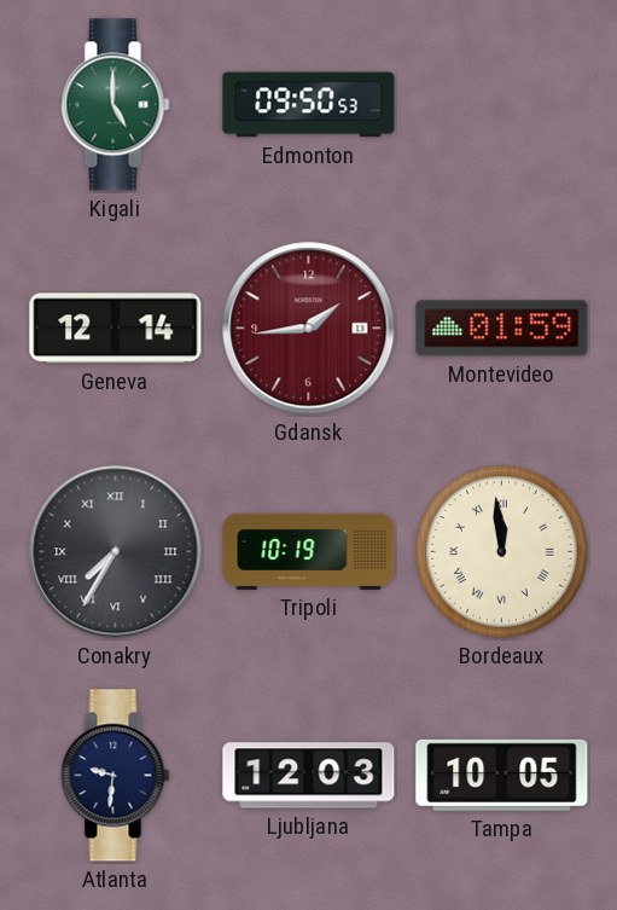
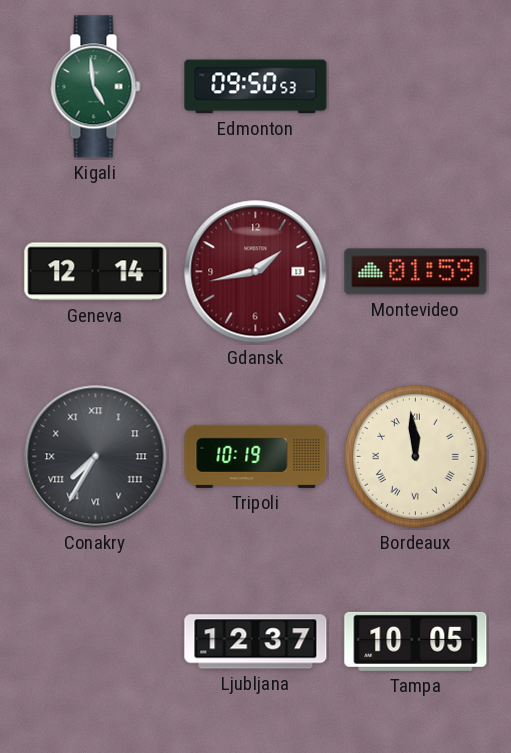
Kigali: 5:00 -> 4:59
Gdansk: 1:44 -> 1:43
Atlanta: 9:31 -> none
Ljubljana: 12:03 -> 12:37
